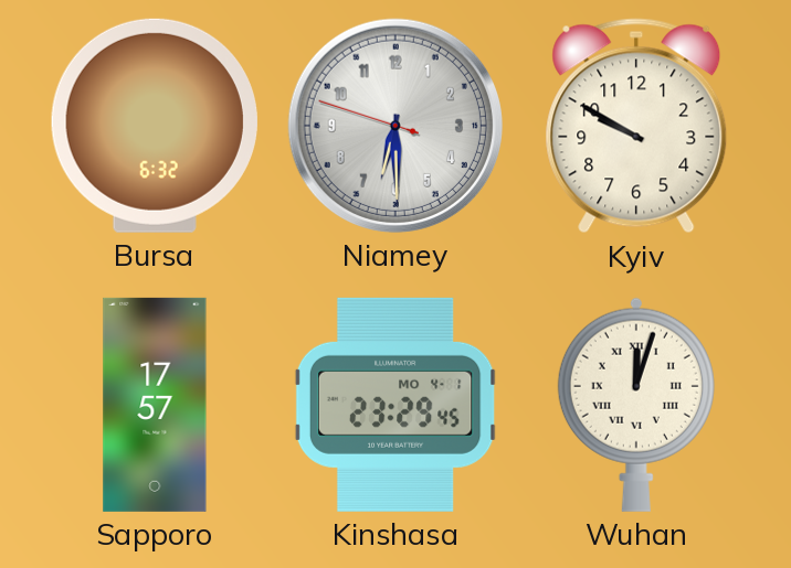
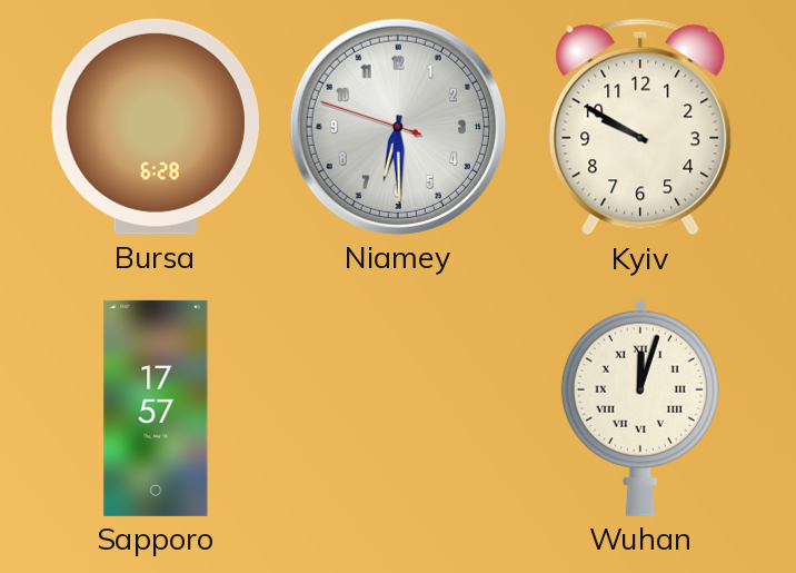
Bursa: 6:32 -> 6:28
Kinshasa: 23:29 -> none
